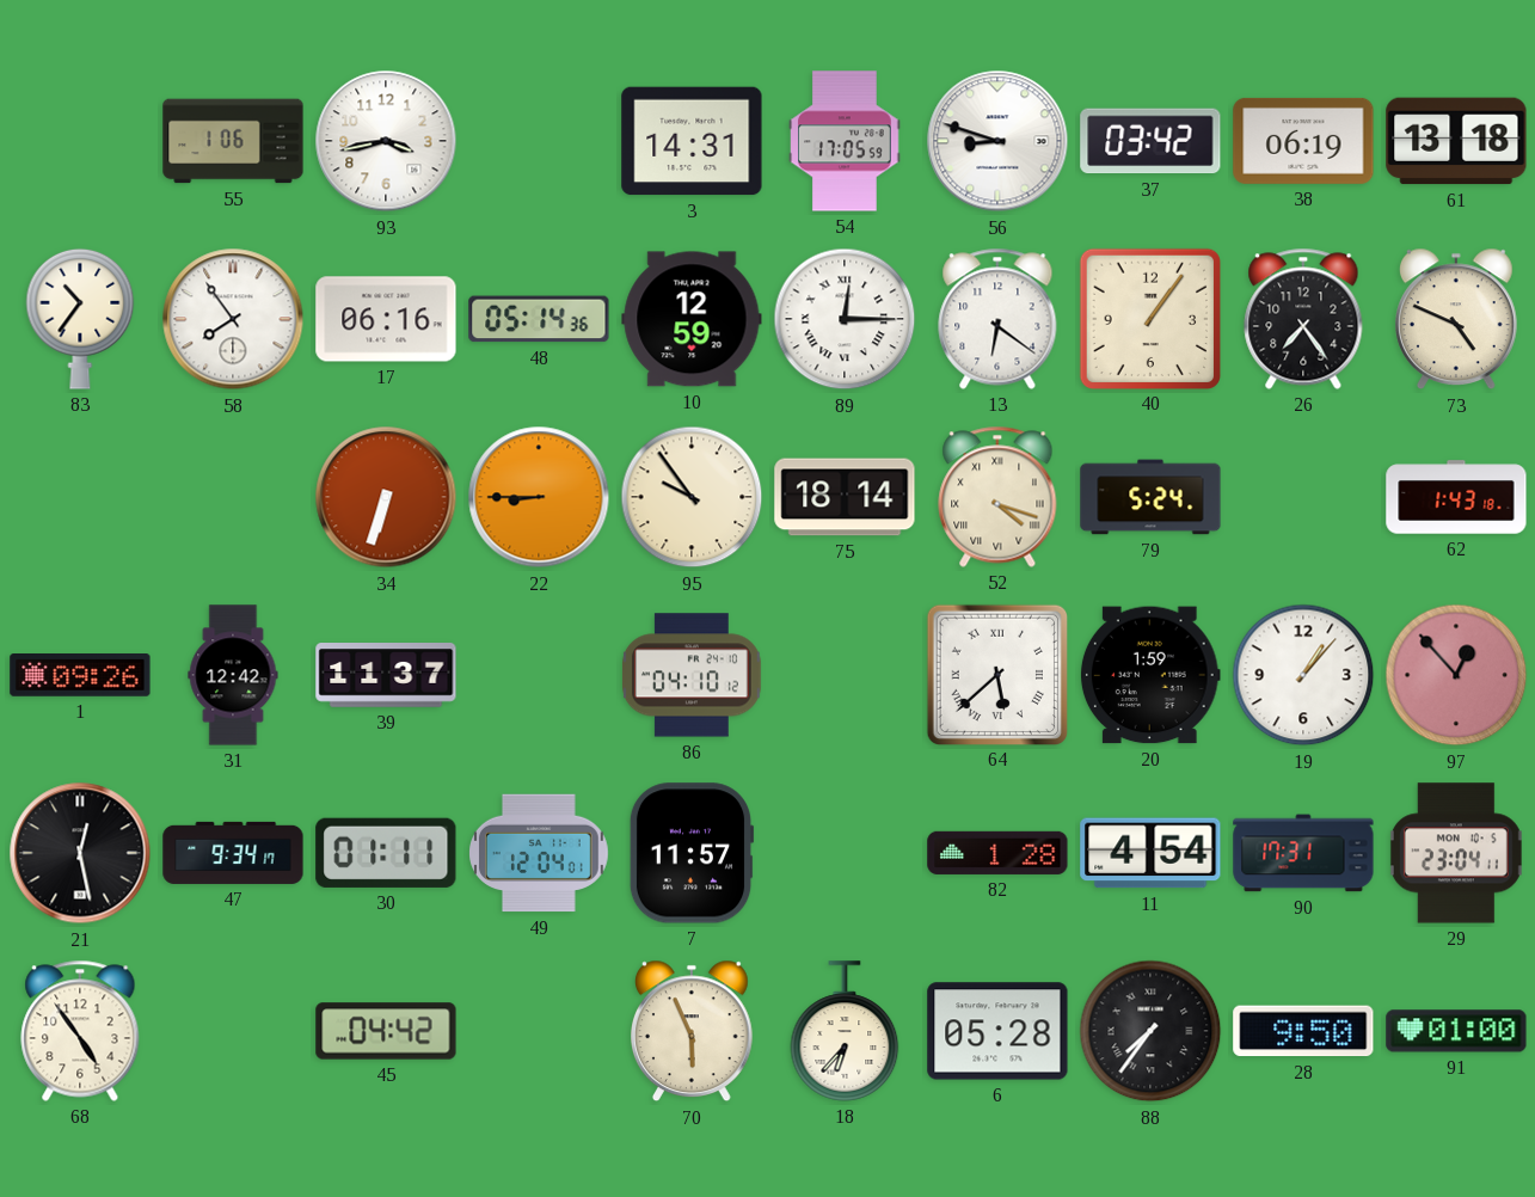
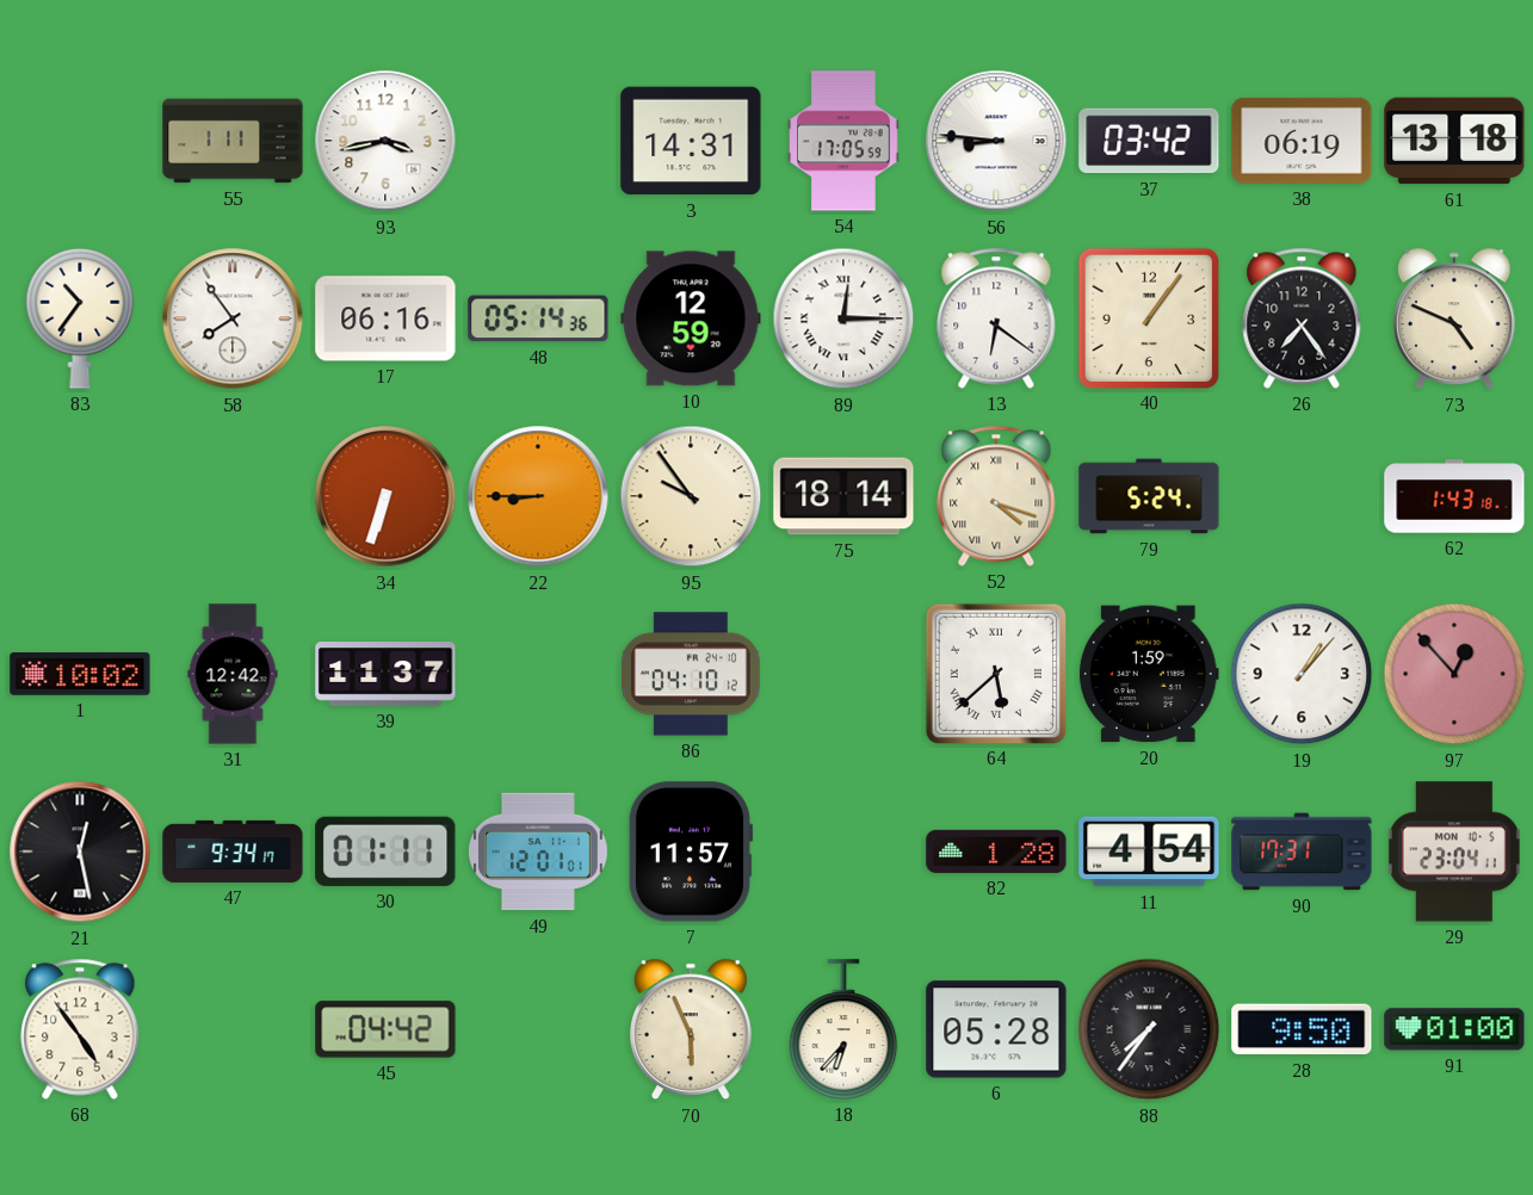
55: 1:06 -> 1:11
56: 8:48 -> 8:46
1: 09:26 -> 10:02
49: 12:04 -> 12:01
